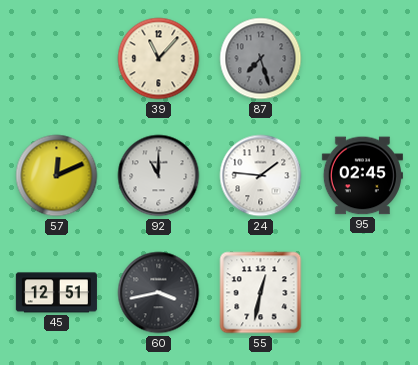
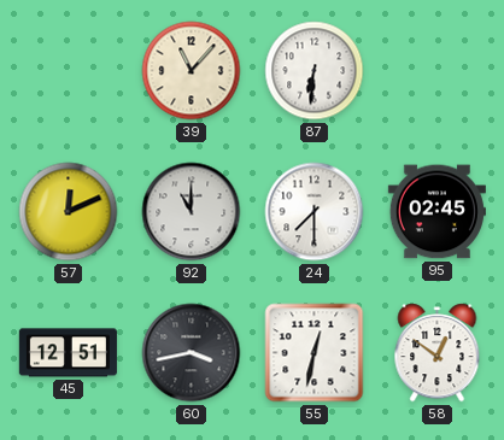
87: 7:27 -> 6:31
87 dial: grey -> white
24: 1:46 -> 7:30
58: none -> 12:51
